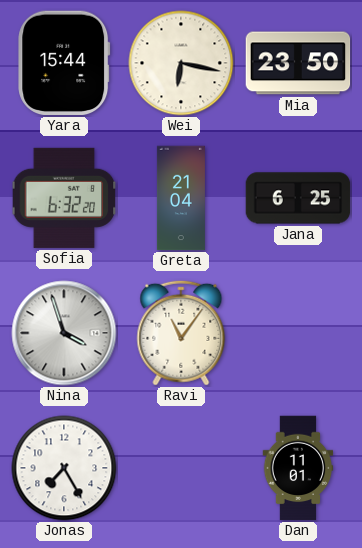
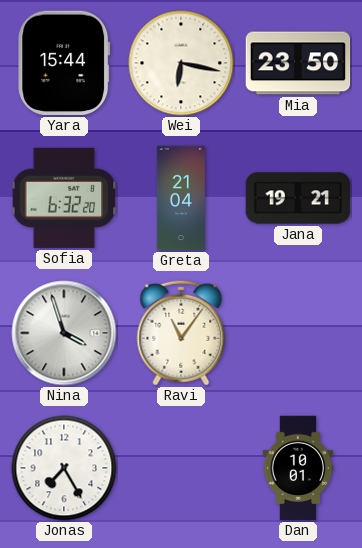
Jana: 6:25 -> 19:21
Dan: 11:01 -> 10:01
